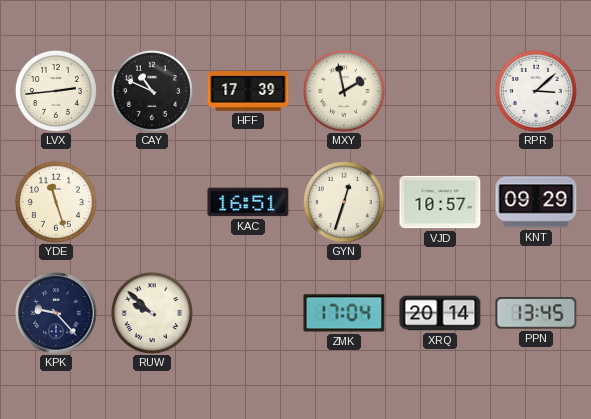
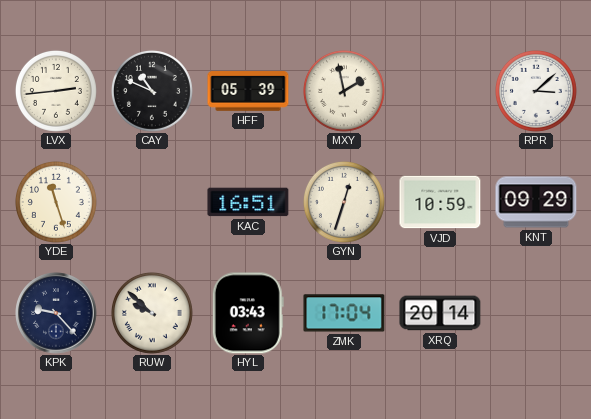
HFF: 17:39 -> 05:39
VJD: 10:57 -> 10:59
HYL: none -> 03:43
PPN: 13:45 -> none
